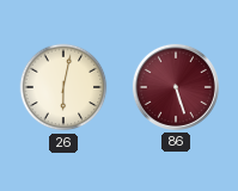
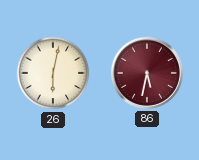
86: 5:27 -> 5:32
